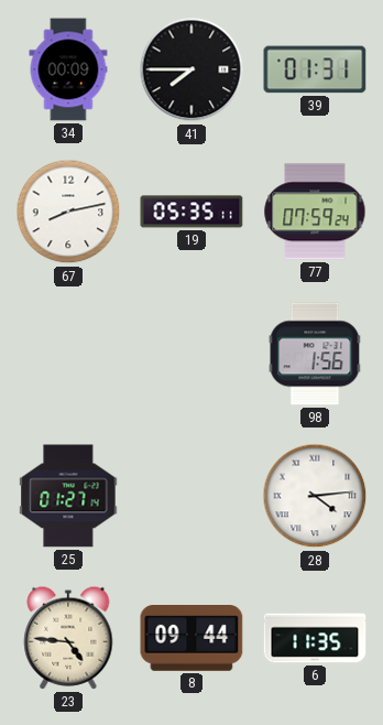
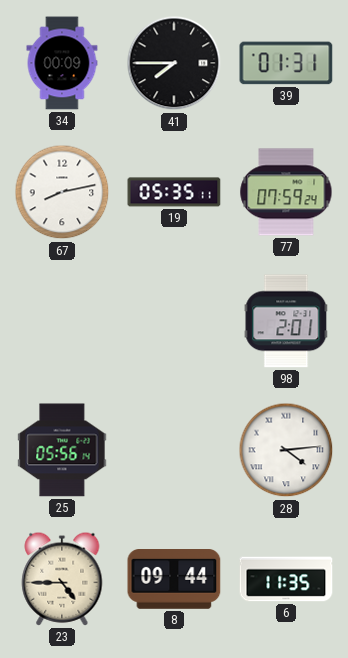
98: 1:56 -> 2:01
25: 01:27 -> 05:56
23: 4:46 -> 4:45
